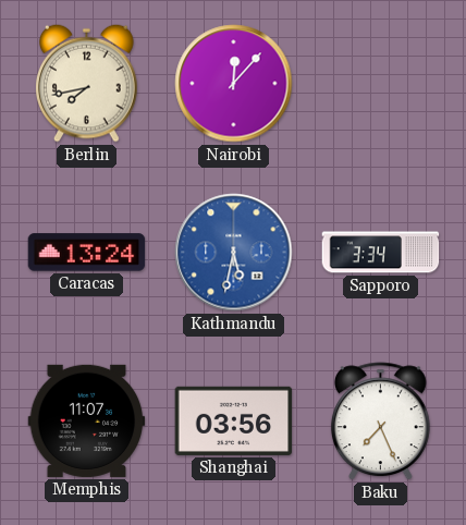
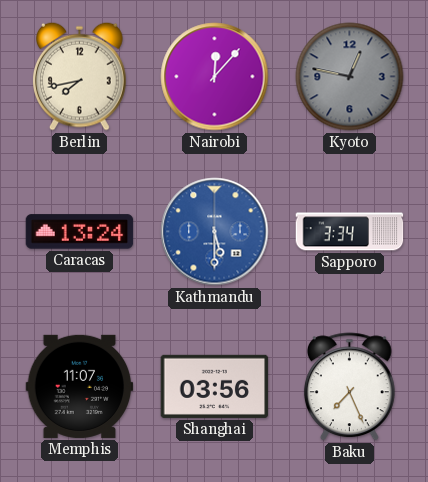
Kyoto: none -> 12:47
Kathmandu: 5:32 -> 5:30
